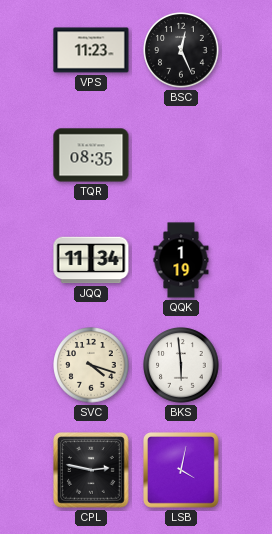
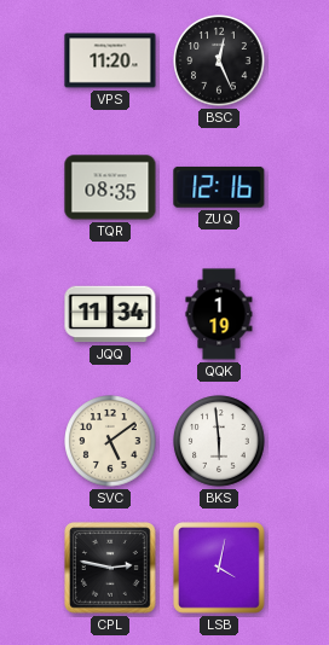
VPS: 11:23 -> 11:20
ZUQ: none -> 12:16
SVC: 4:18 -> 5:09
